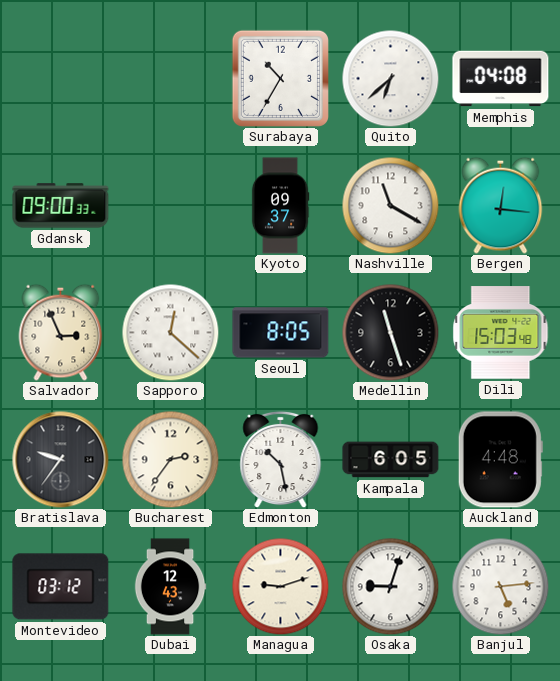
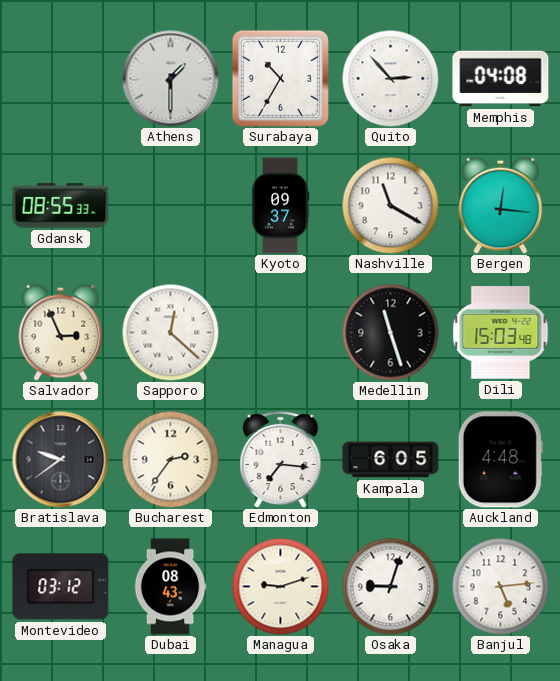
Athens: none -> 1:30
Quito: 6:38 -> 2:53
Gdansk: 09:00 -> 08:55
Seoul: 8:05 -> none
Bratislava: 9:36 -> 9:39
Edmonton: 10:28 -> 7:16
Dubai: 12:43 -> 08:43
